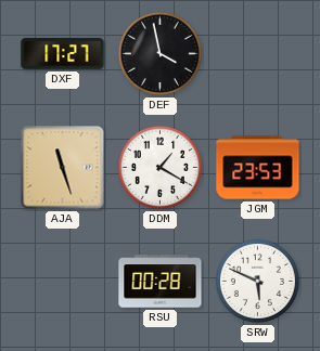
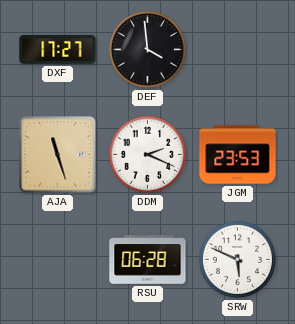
DEF: 3:58 -> 3:59
DDM: 1:20 -> 2:19
RSU: 00:28 -> 06:28
